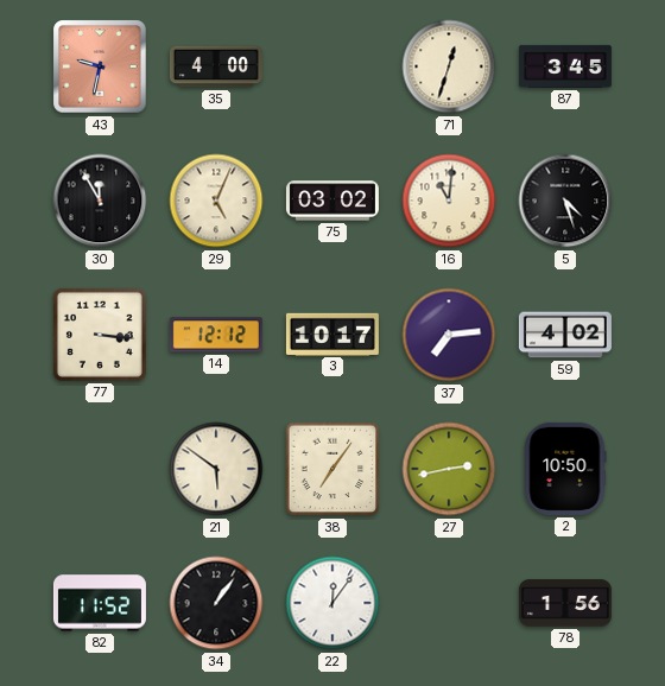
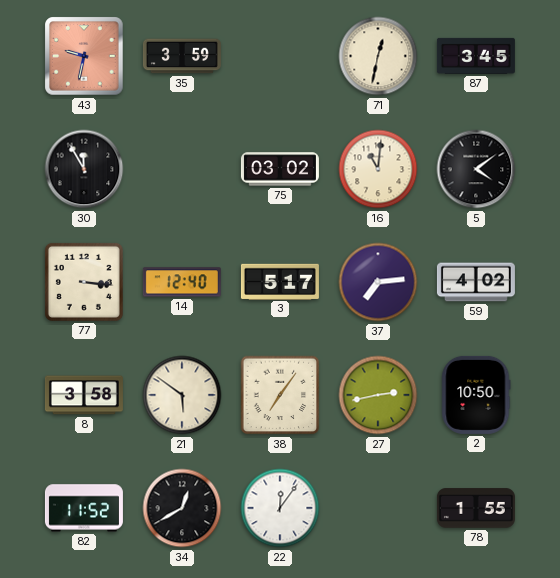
35: 4:00 -> 3:59
71: 12:33 -> 12:32
29: 5:04 -> none
5: 4:27 -> 4:09
14: 12:12 -> 12:40
3: 10:17 -> 5:17
8: none -> 3:58
34: 1:06 -> 12:40
78: 1:56 -> 1:55
